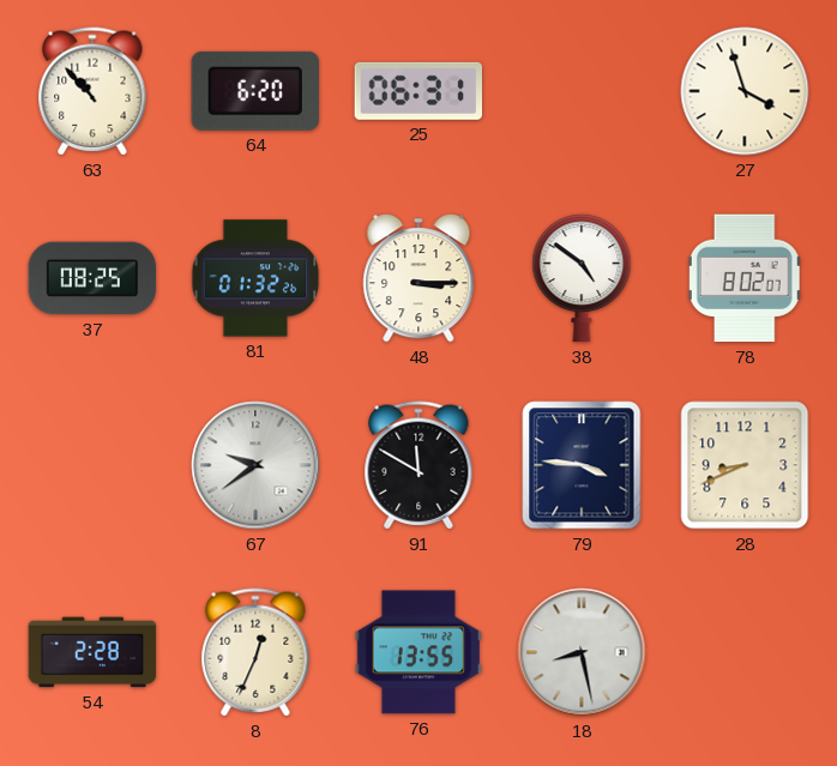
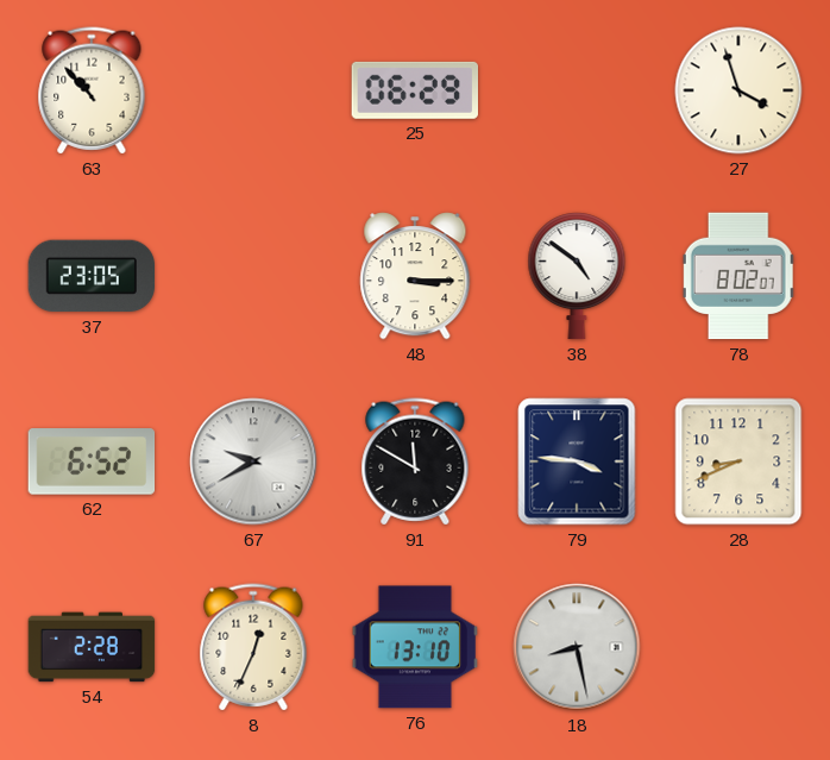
64: 6:20 -> none
25: 06:31 -> 06:29
37: 08:25 -> 23:05
81: 01:32 -> none
62: none -> 6:52
67: 9:39 -> 9:40
76: 13:55 -> 13:10
